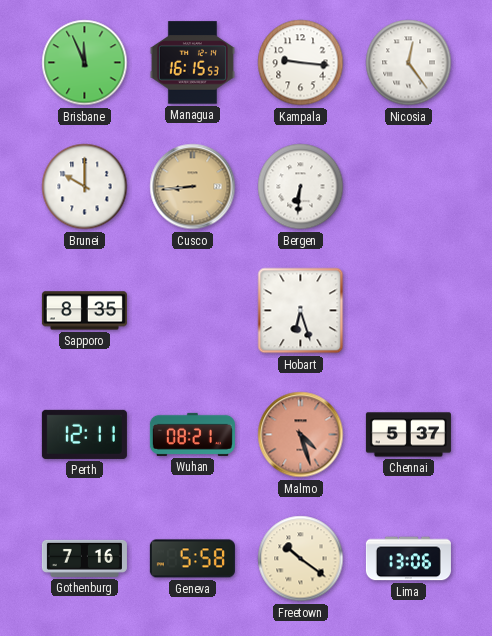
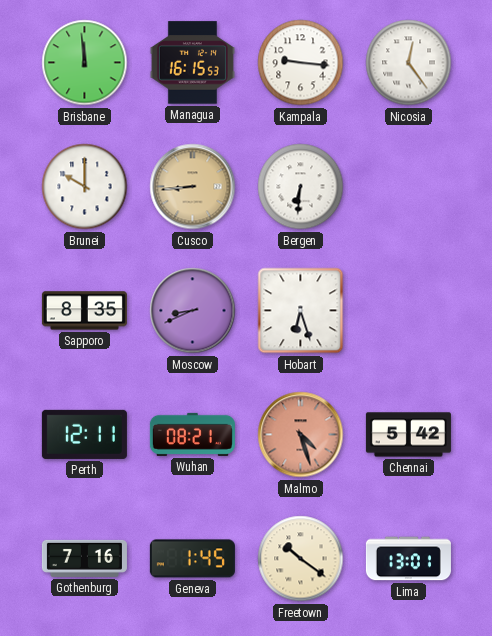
Brisbane: 11:56 -> 11:59
Moscow: none -> 8:41
Chennai: 5:37 -> 5:42
Geneva: 5:58 -> 1:45
Lima: 13:06 -> 13:01
